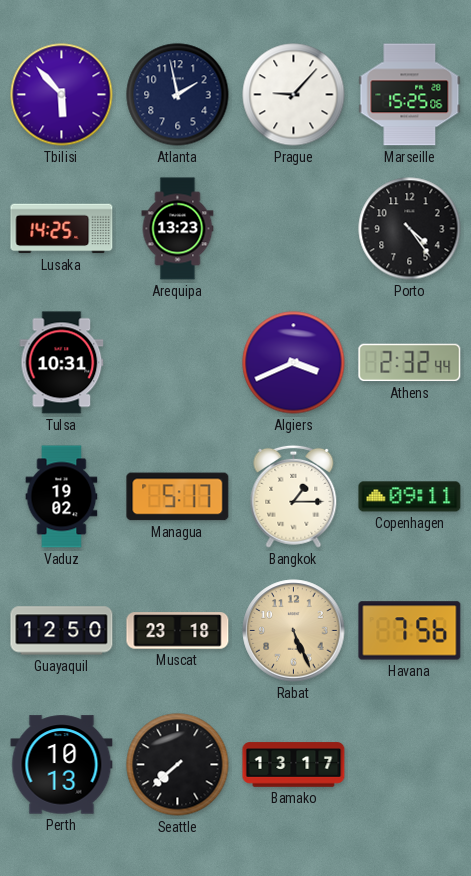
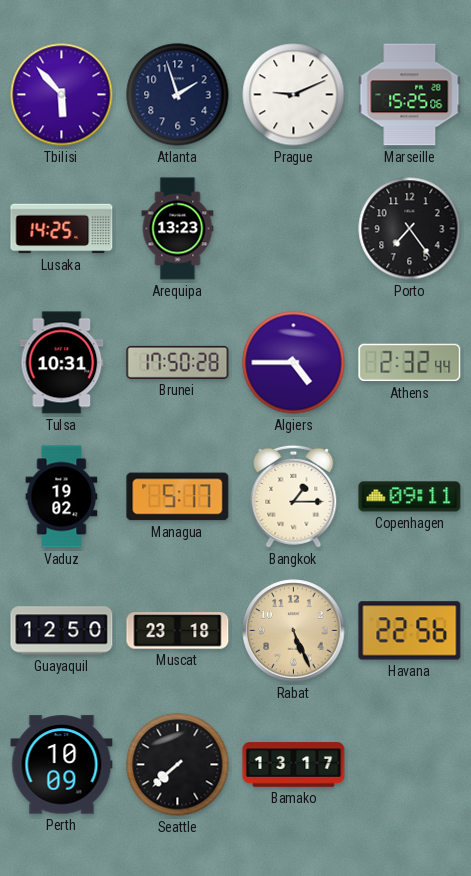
Atlanta: 1:58 -> 1:57
Prague: 9:07 -> 9:11
Porto: 4:24 -> 7:24
Brunei: none -> 17:50
Algiers: 3:41 -> 4:45
Havana: 7:56 -> 22:56
Perth: 10:13 -> 10:09
